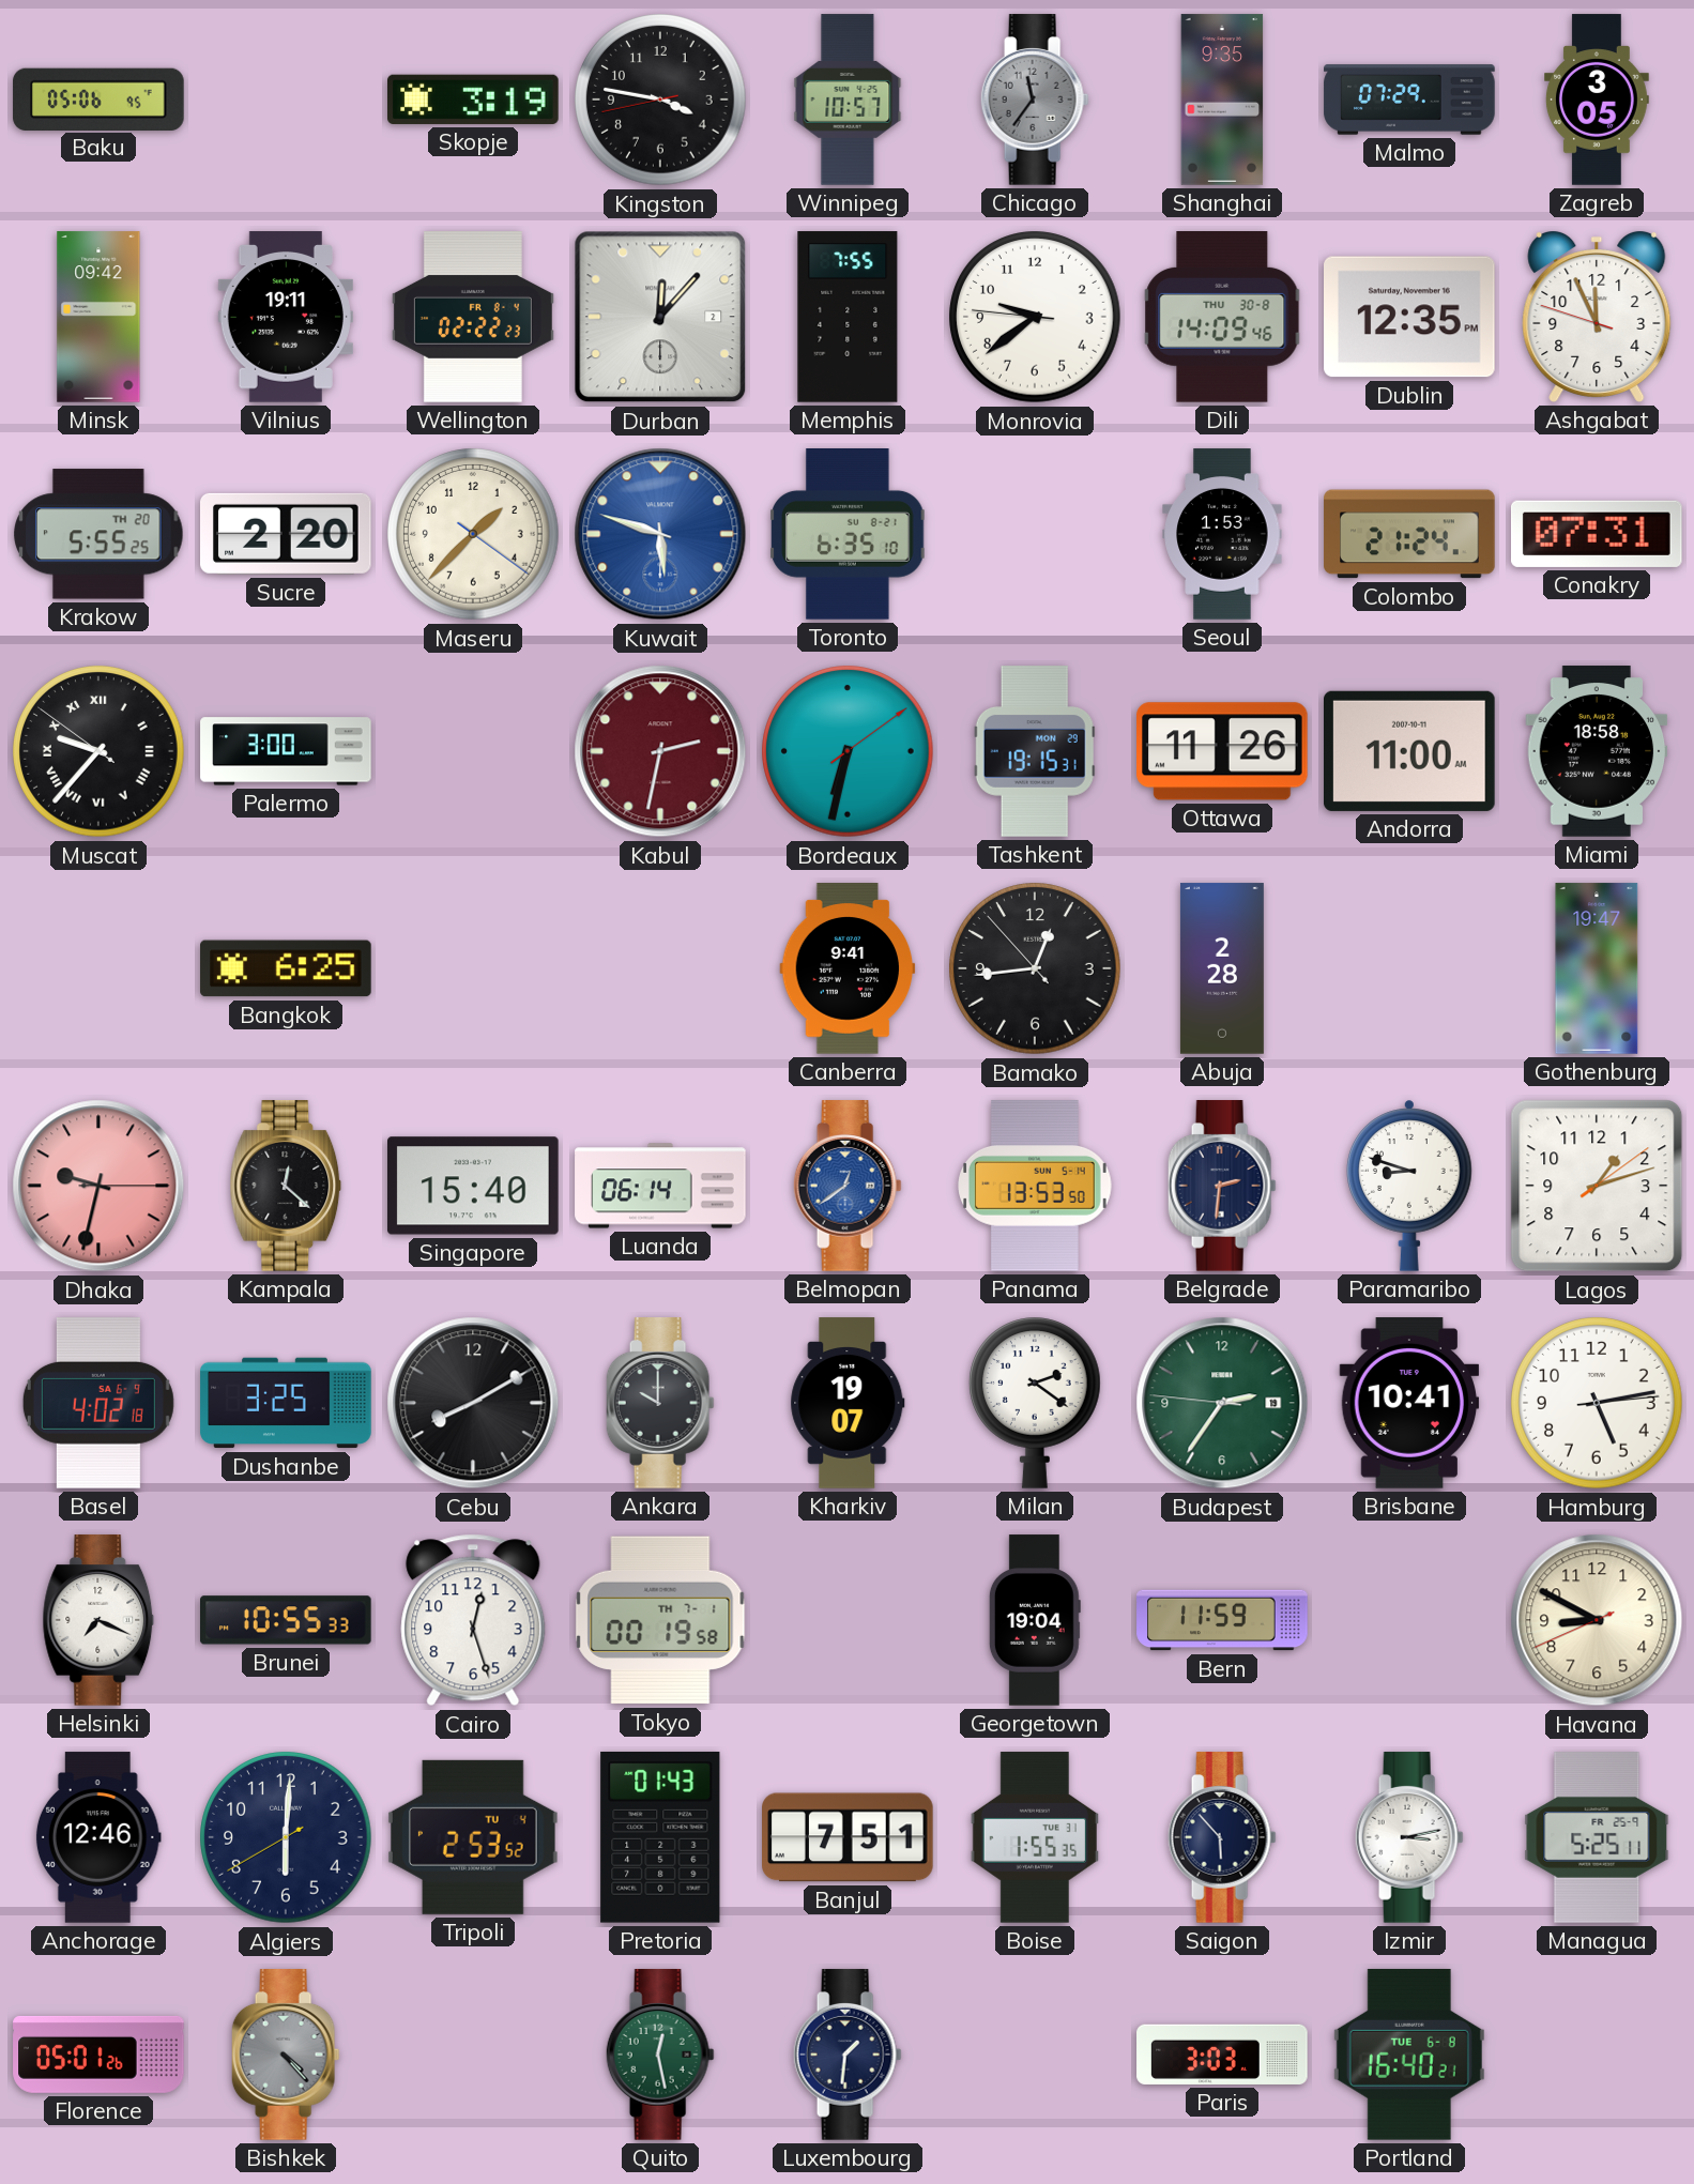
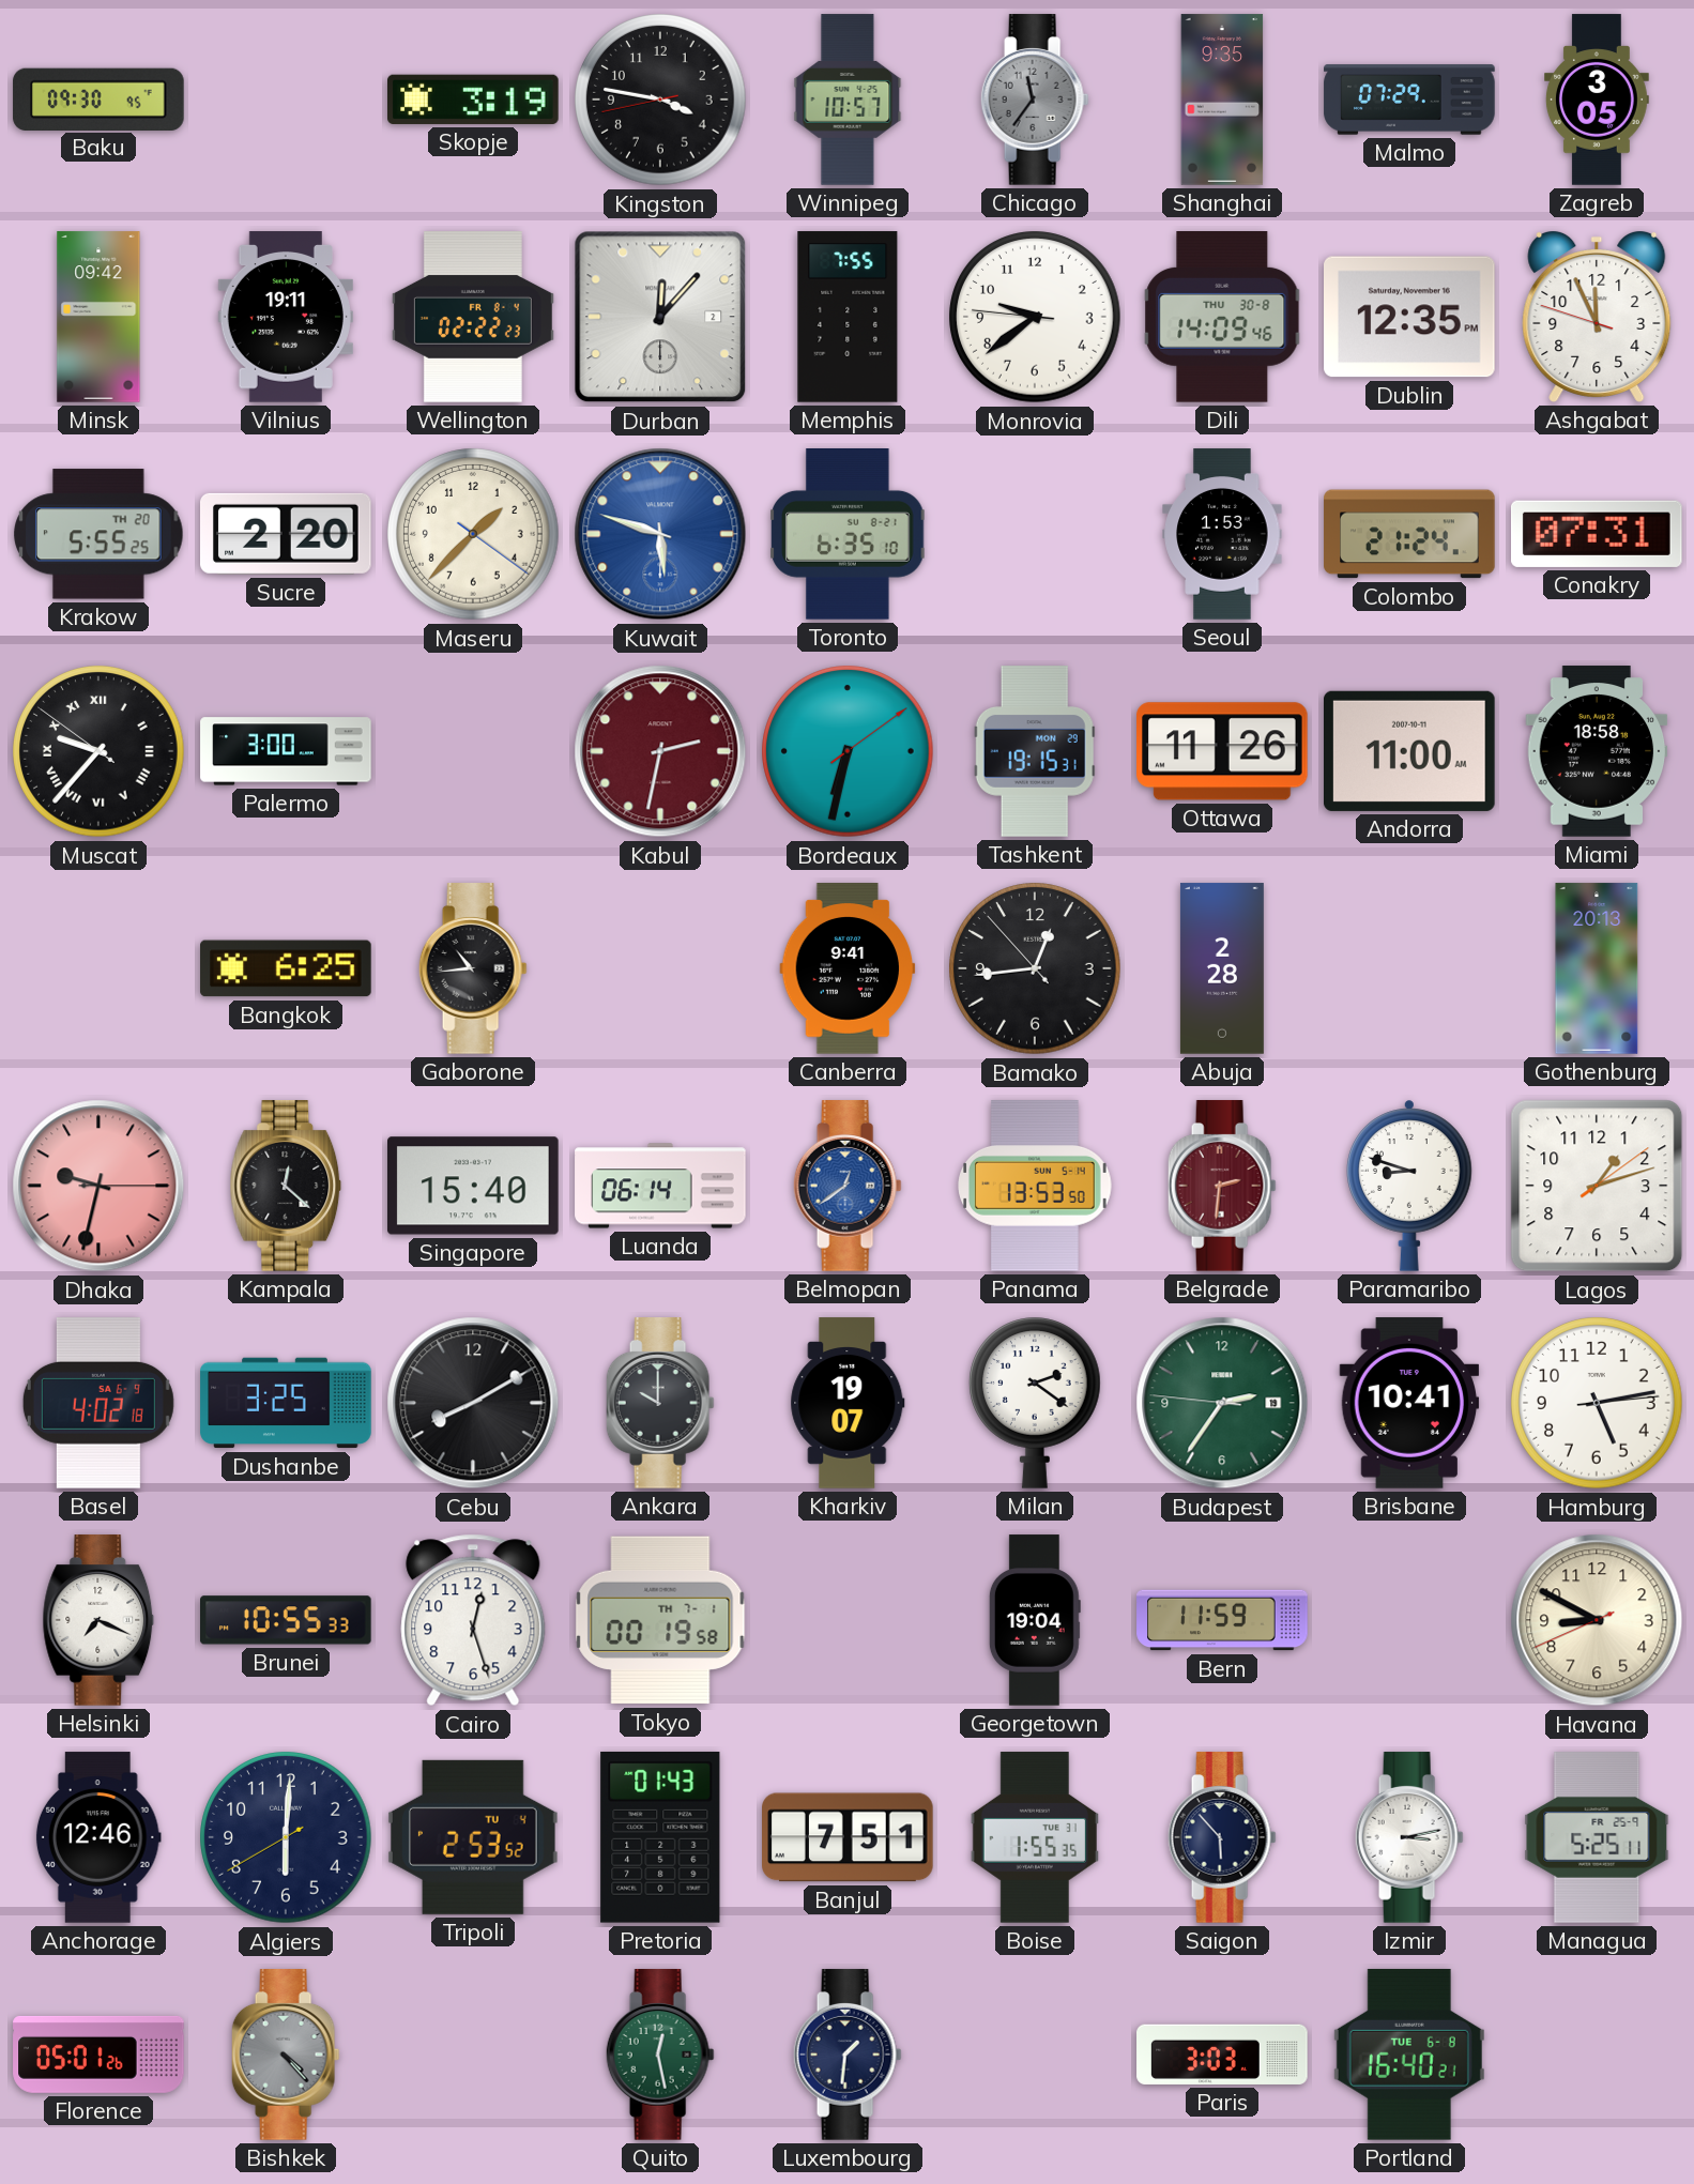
Baku: 05:06 -> 09:30
Gaborone: none -> 10:44
Gothenburg: 19:47 -> 20:13
Belgrade dial: navy -> burgundy
